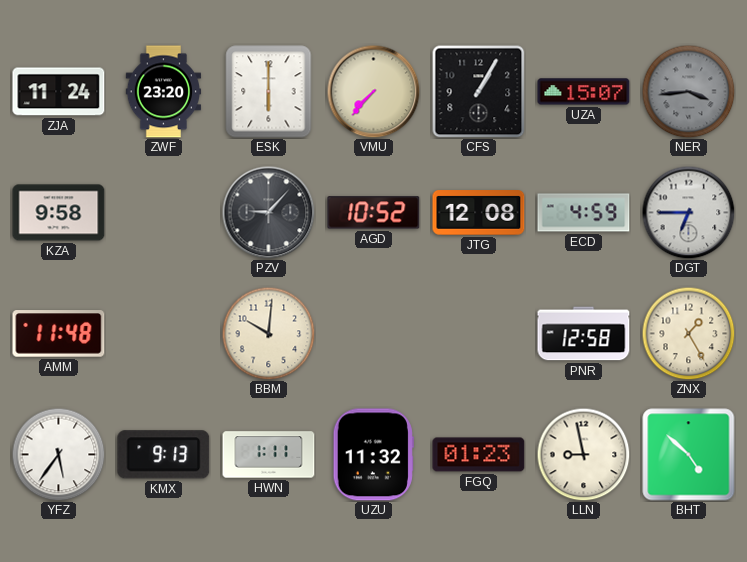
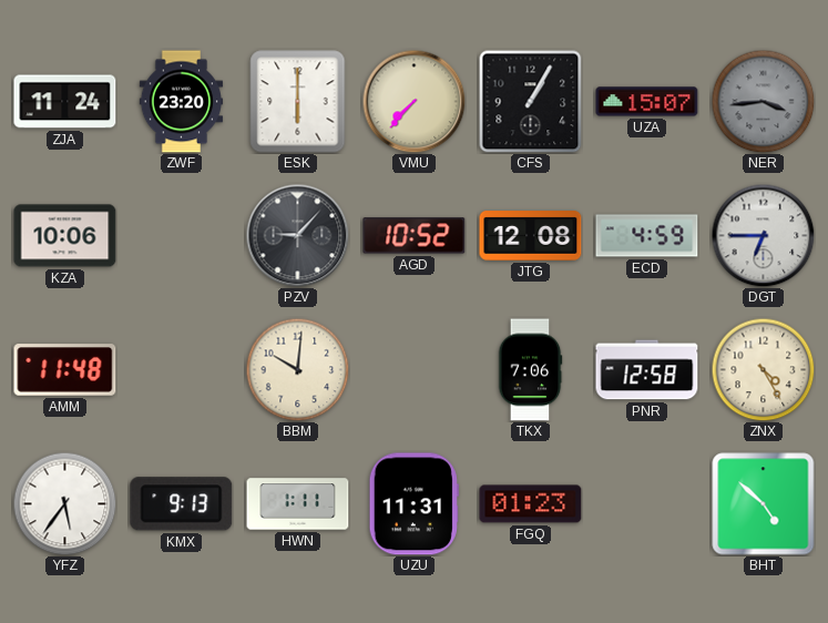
KZA: 9:58 -> 10:06
TKX: none -> 7:06
ZNX: 1:25 -> 4:25
UZU: 11:32 -> 11:31
LLN: 8:58 -> none
